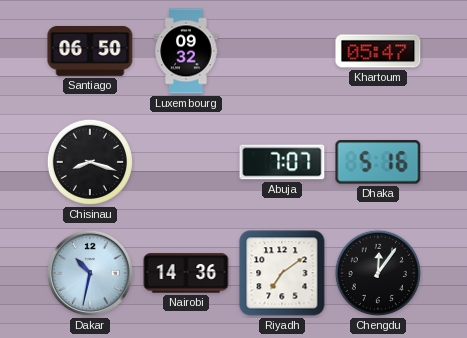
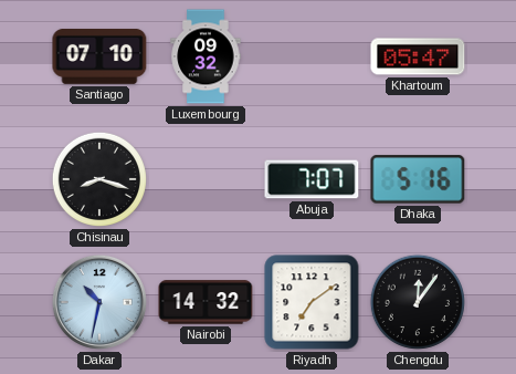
Santiago: 06:50 -> 07:10
Nairobi: 14:36 -> 14:32
